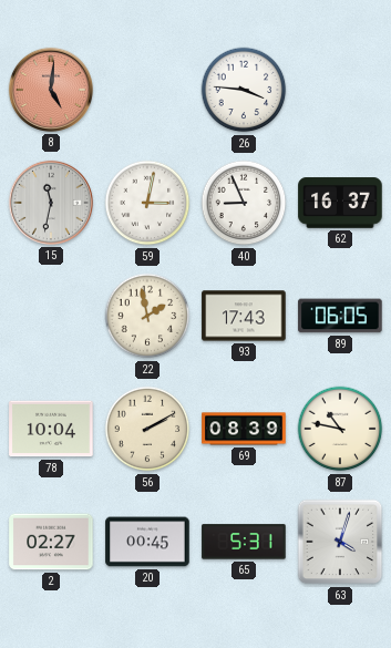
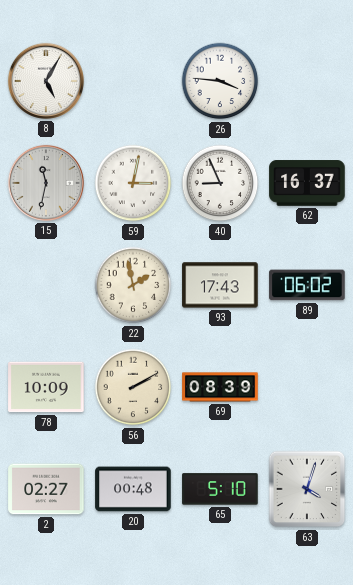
8: 5:01 -> 5:05
8 dial: salmon -> white
89: 06:05 -> 06:02
78: 10:04 -> 10:09
87: 10:47 -> none
20: 00:45 -> 00:48
65: 5:31 -> 5:10
